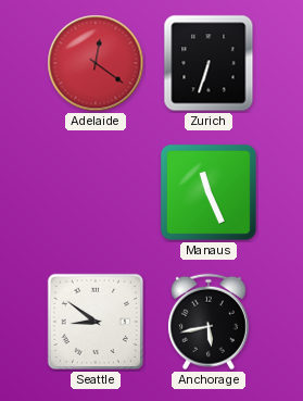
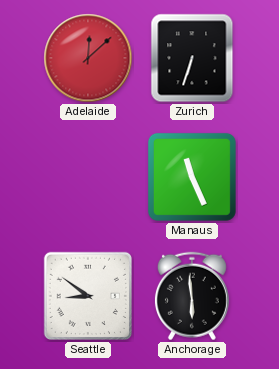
Adelaide: 12:21 -> 12:08
Anchorage: 5:43 -> 5:59
